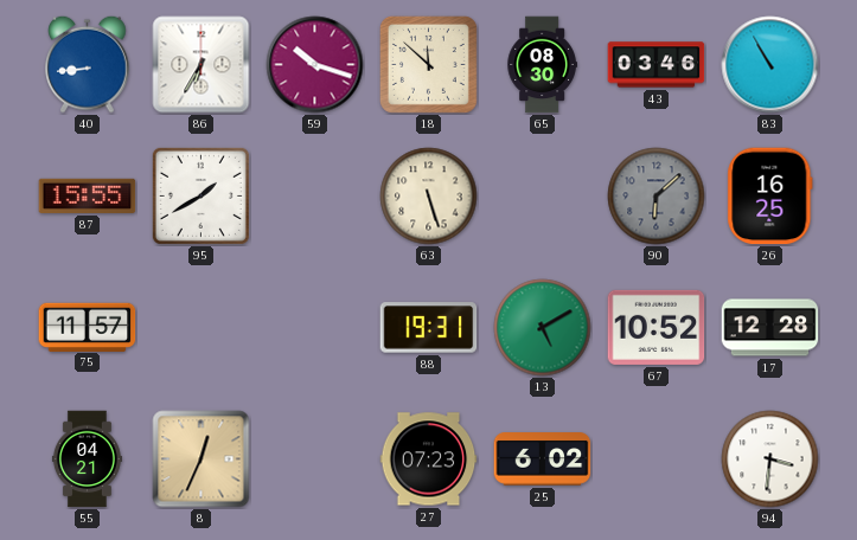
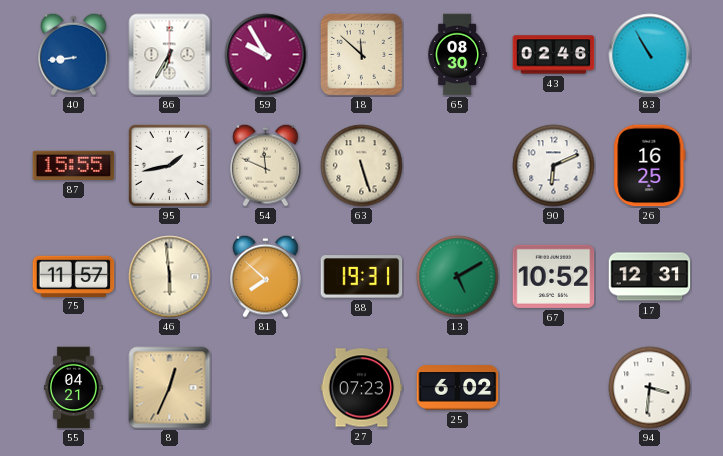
59: 10:18 -> 9:55
43: 03:46 -> 02:46
95: 1:40 -> 1:43
54: none -> 11:49
90: 6:08 -> 6:11
90 dial: grey -> white
46: none -> 5:59
81: none -> 7:52
17: 12:28 -> 12:31
